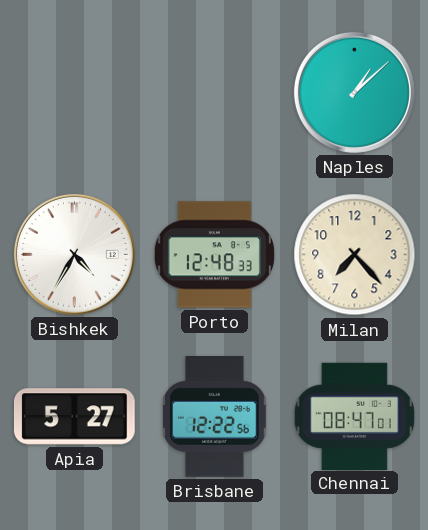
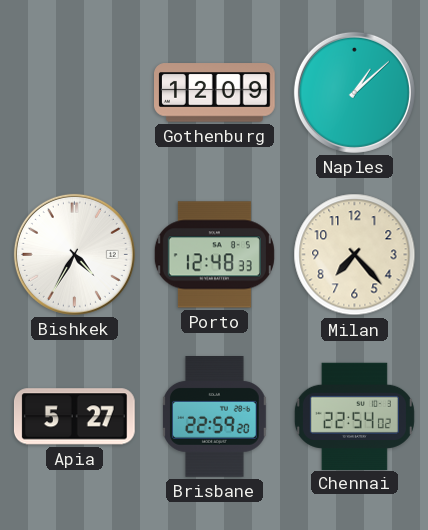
Gothenburg: none -> 12:09
Brisbane: 12:22 -> 22:59
Chennai: 08:47 -> 22:54
